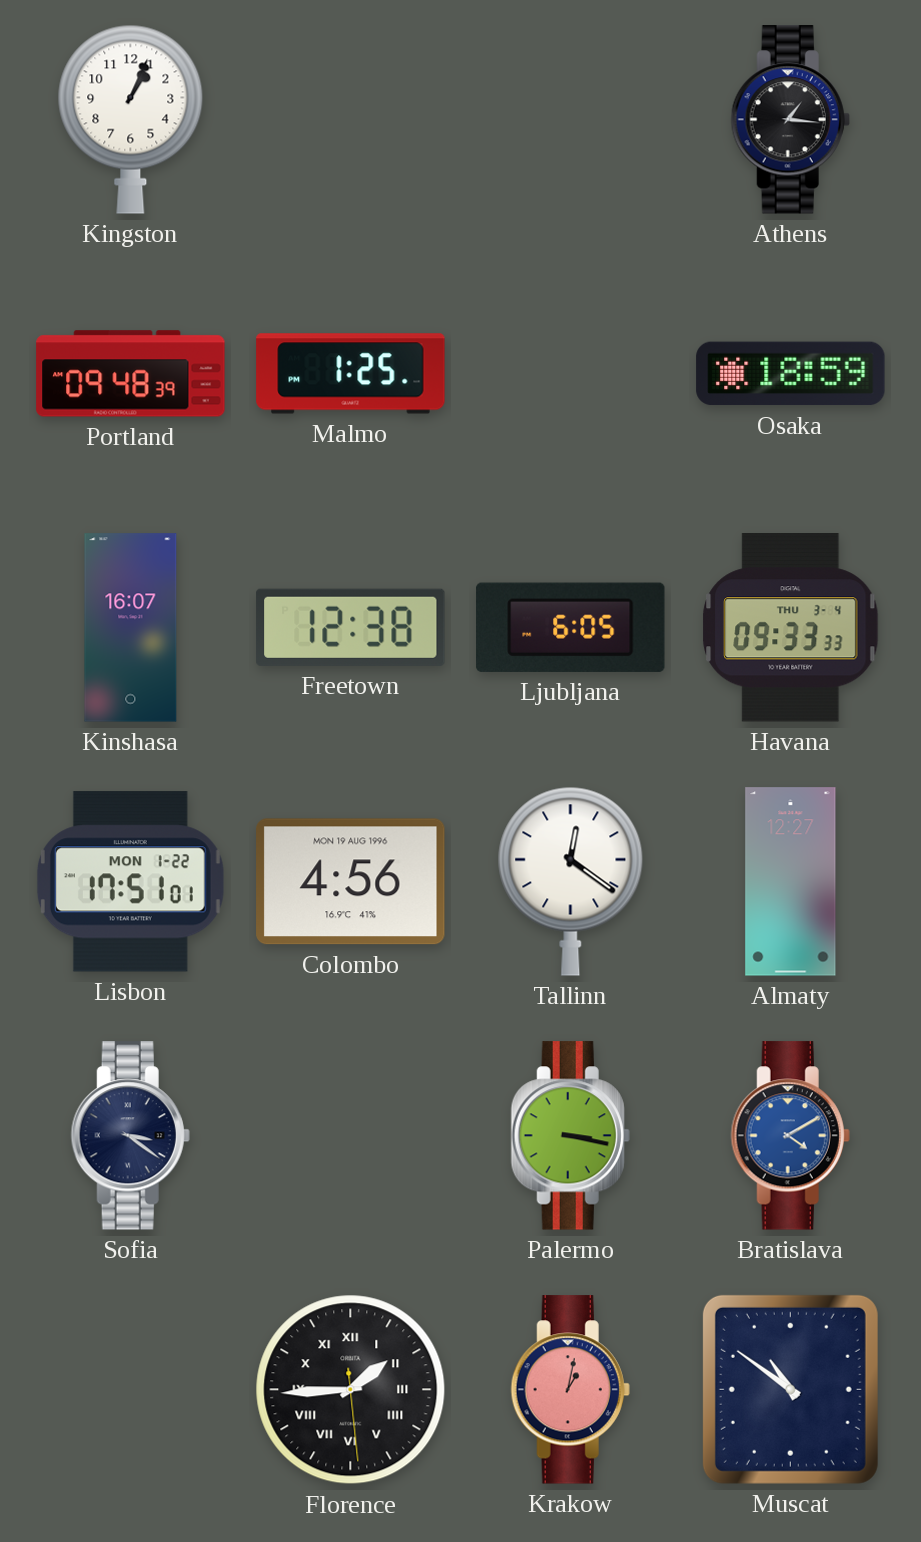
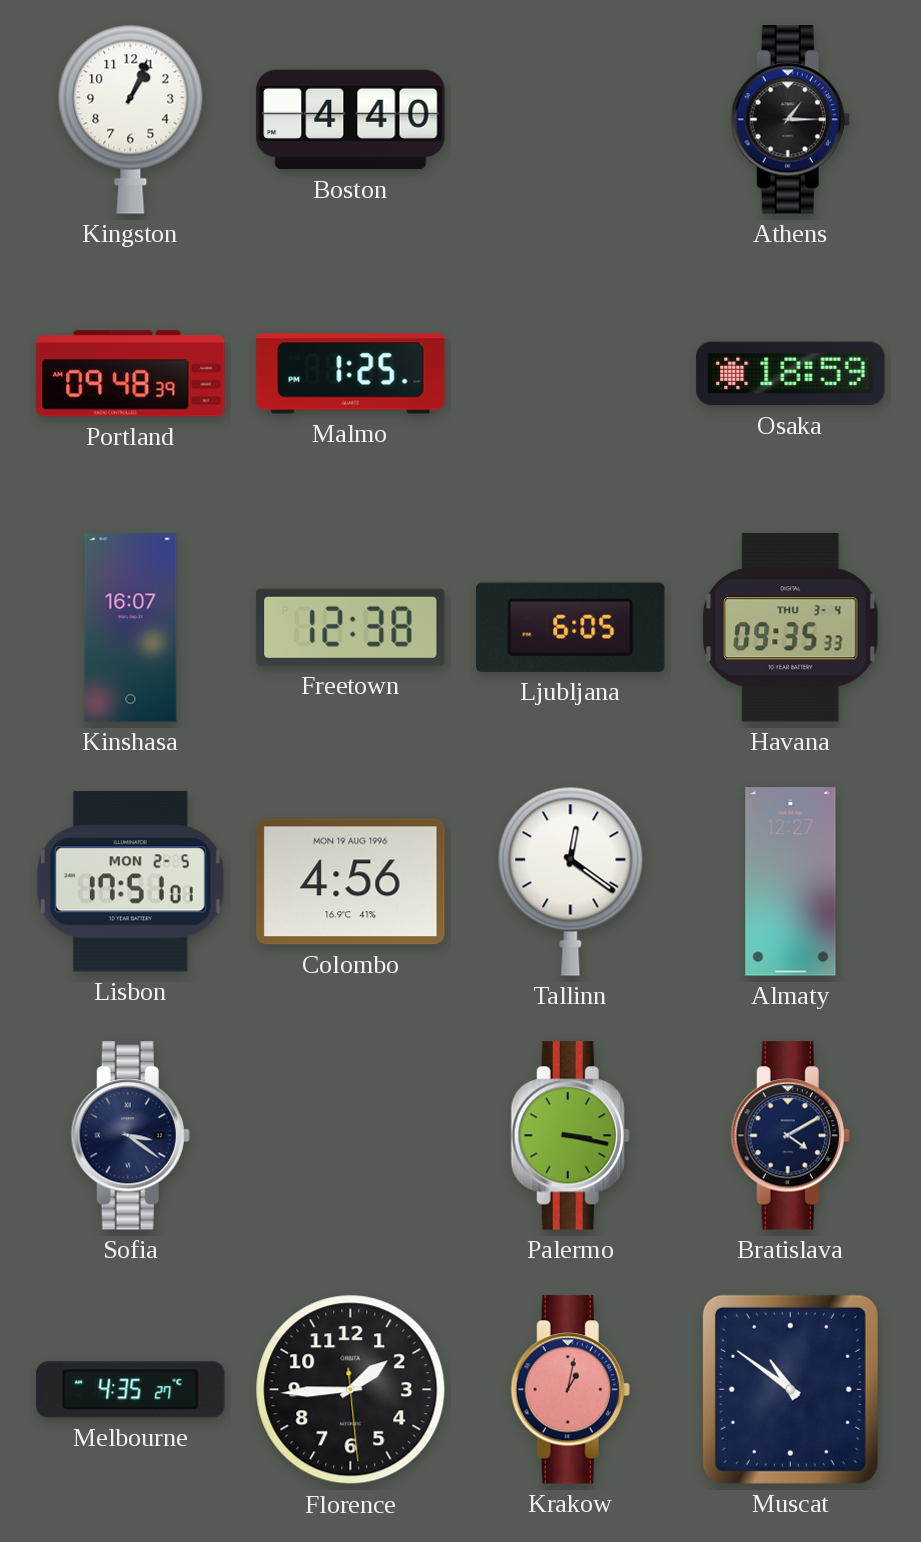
Boston: none -> 4:40
Athens: 1:16 -> 1:15
Havana: 09:33 -> 09:35
Lisbon date: MON 1-22 -> MON 2-5
Bratislava dial: blue -> navy
Melbourne: none -> 4:35
Florence numerals: Roman -> Arabic
